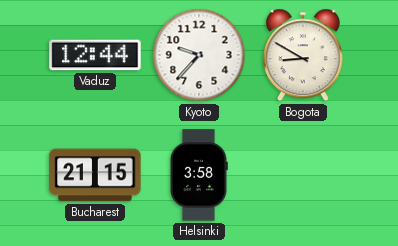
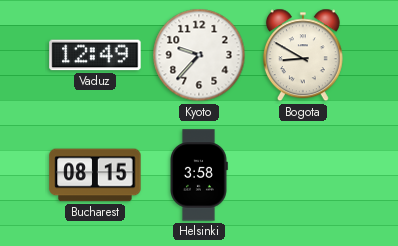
Vaduz: 12:44 -> 12:49
Bucharest: 21:15 -> 08:15
